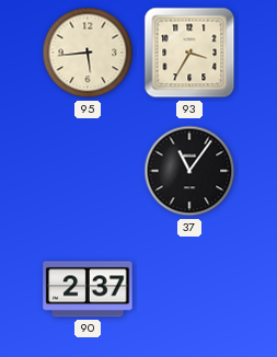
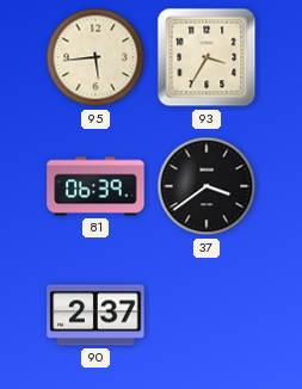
81: none -> 06:39
37: 11:06 -> 3:39
